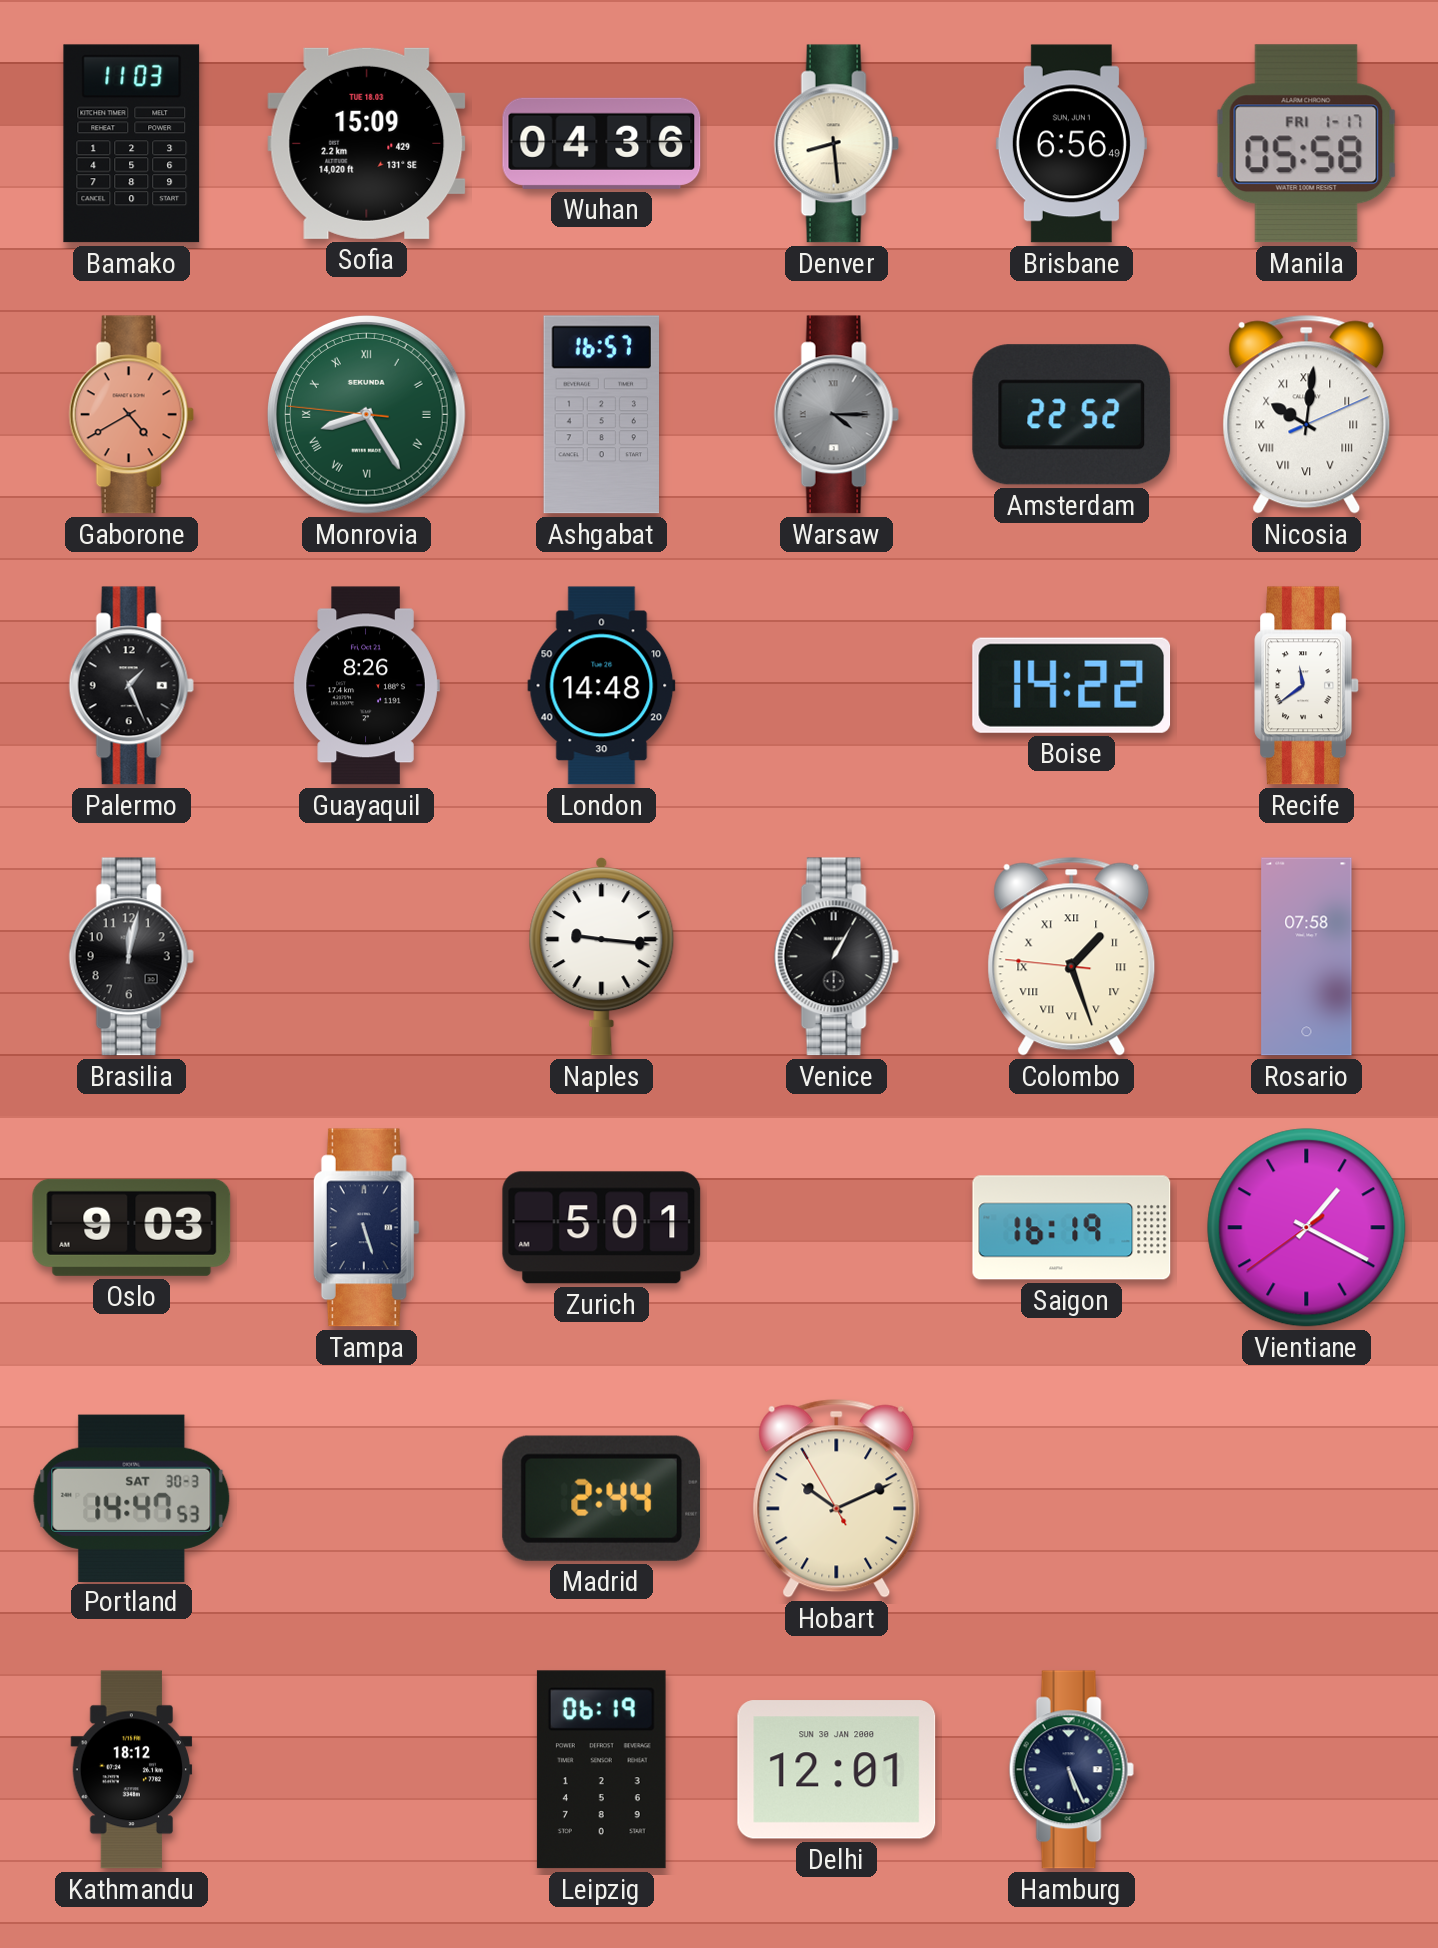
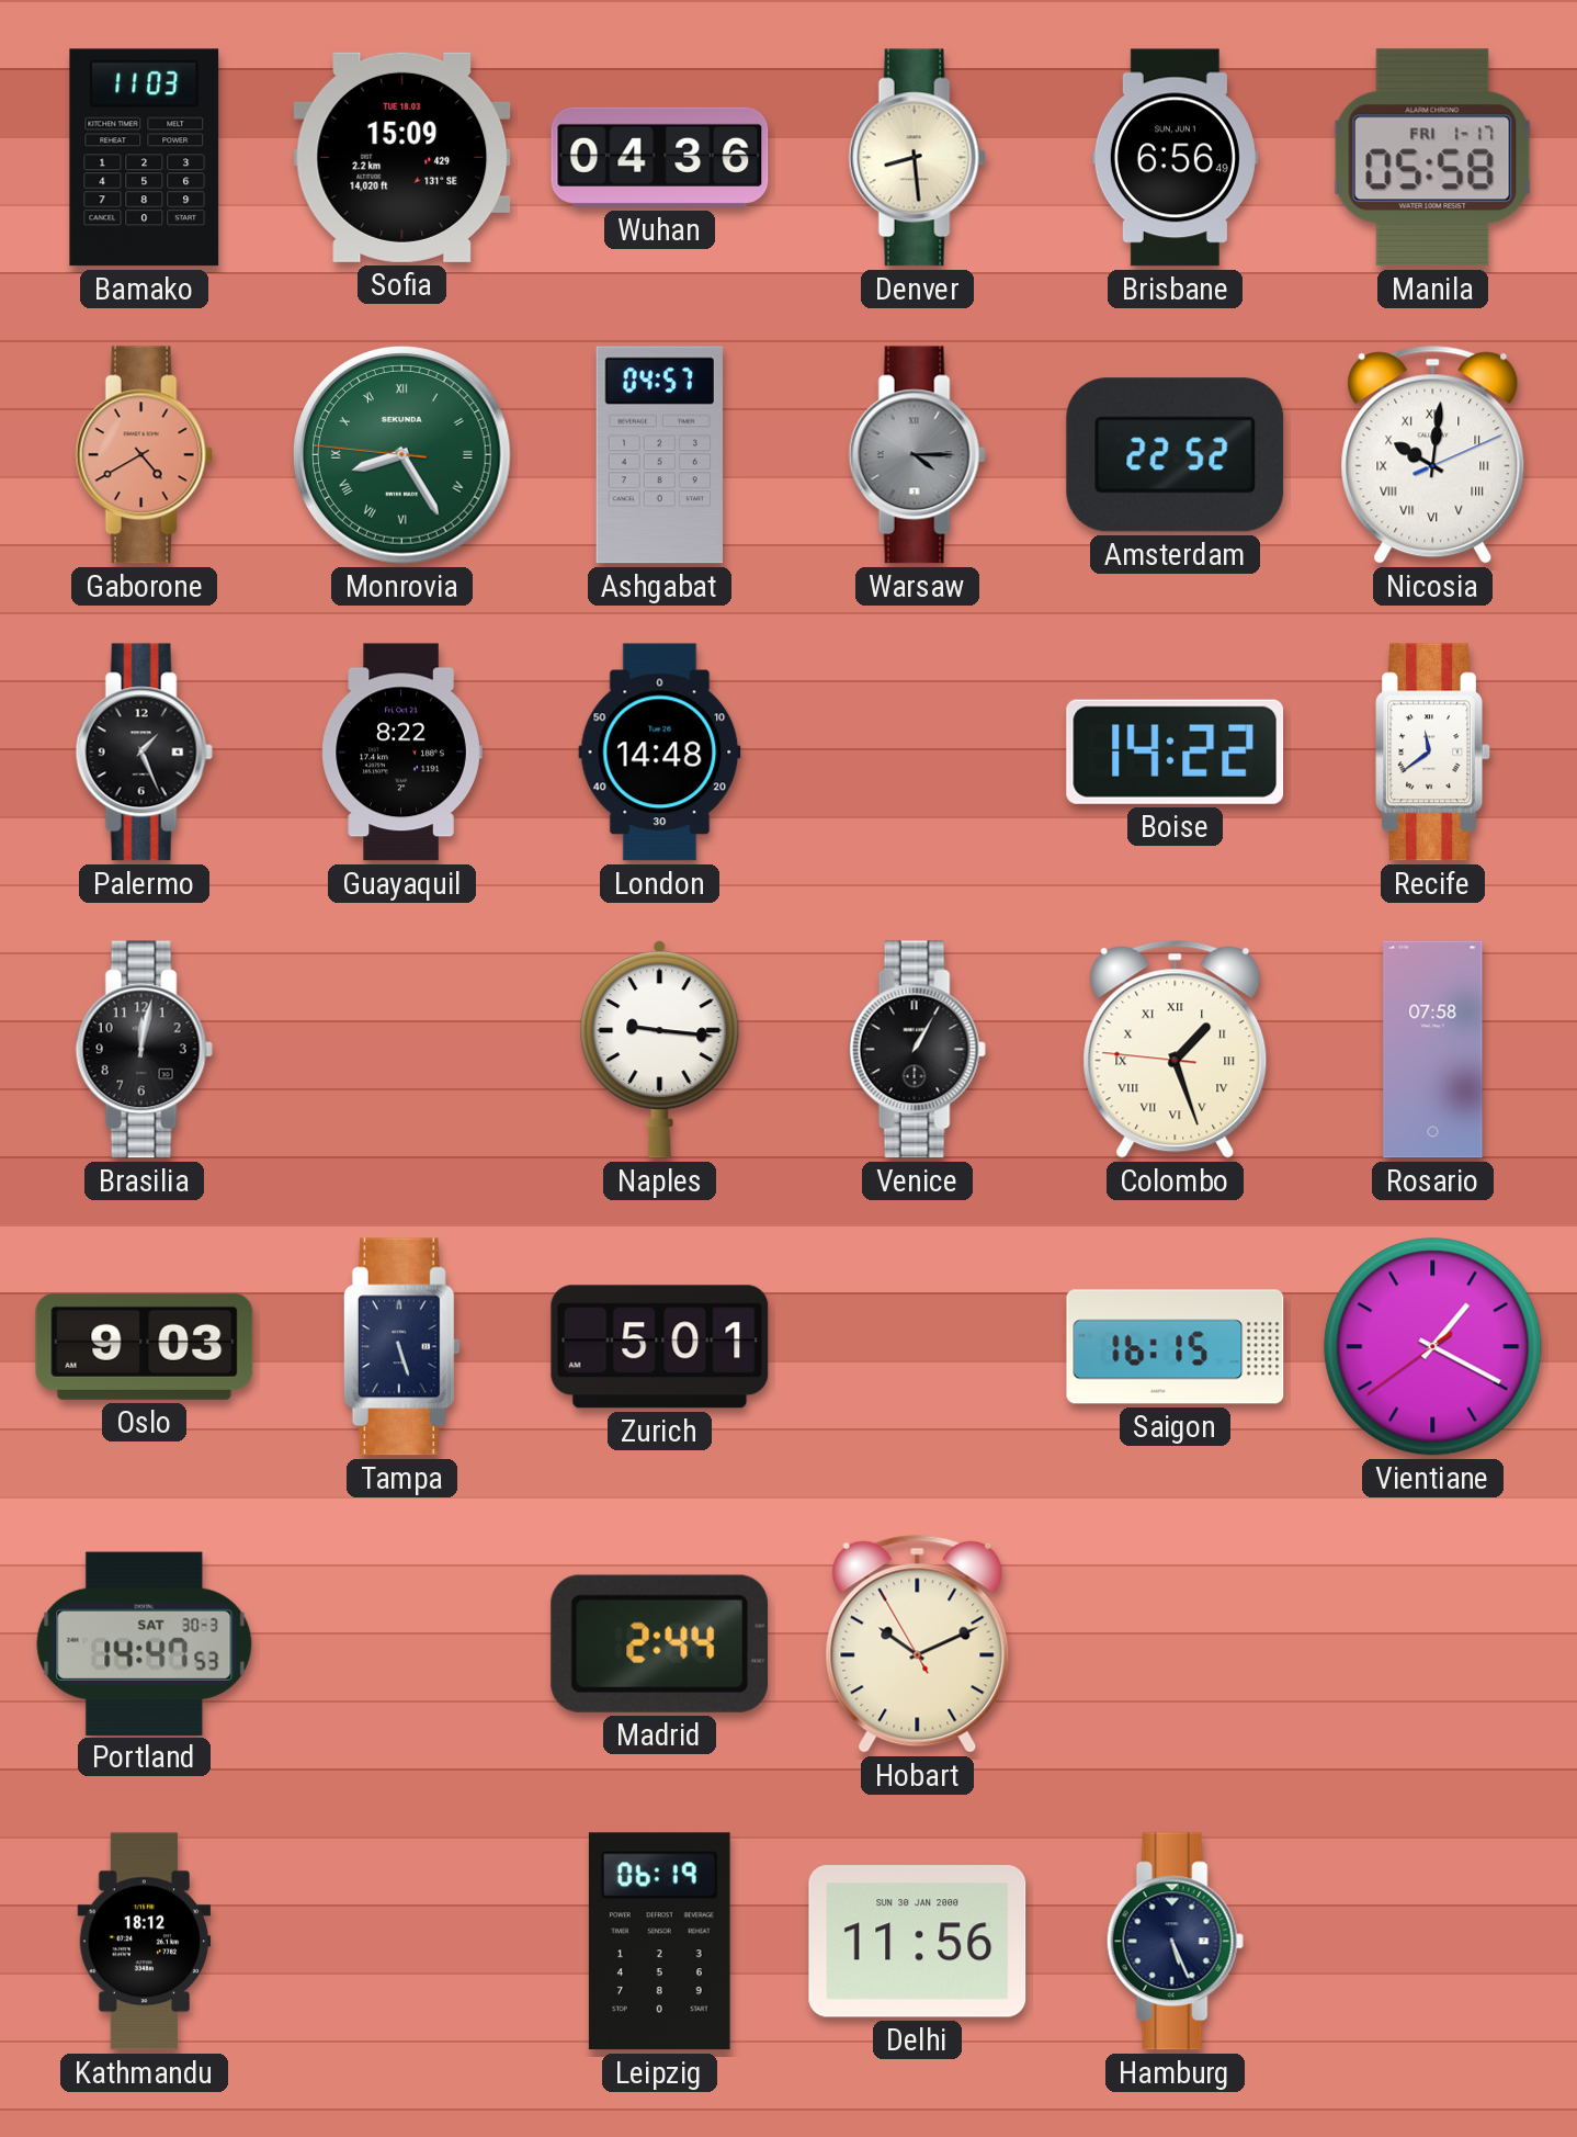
Ashgabat: 16:57 -> 04:57
Guayaquil: 8:26 -> 8:22
Saigon: 16:19 -> 16:15
Delhi: 12:01 -> 11:56
